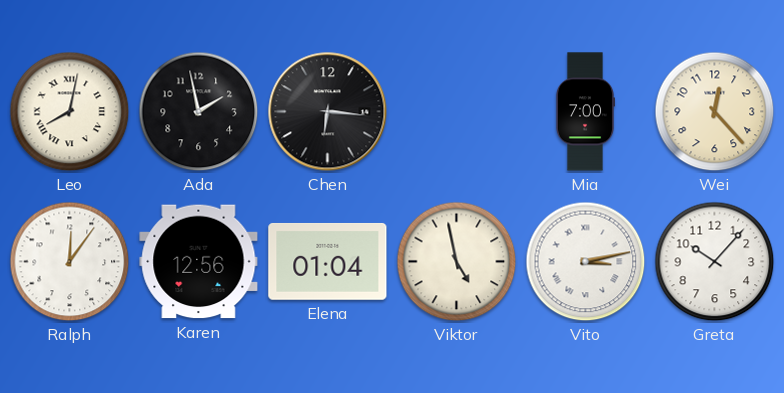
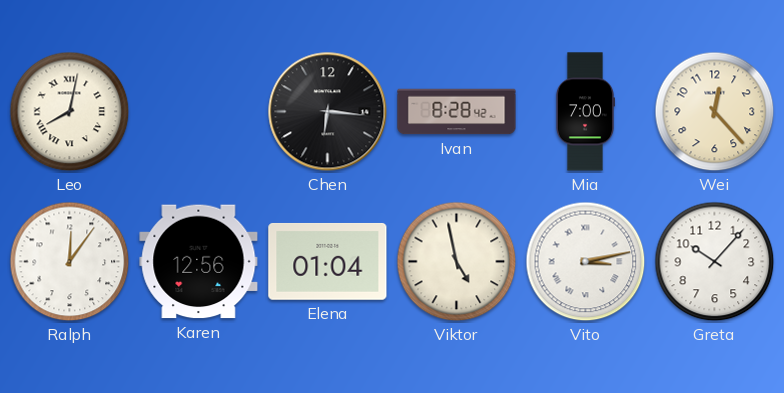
Ada: 1:58 -> none
Ivan: none -> 8:28
